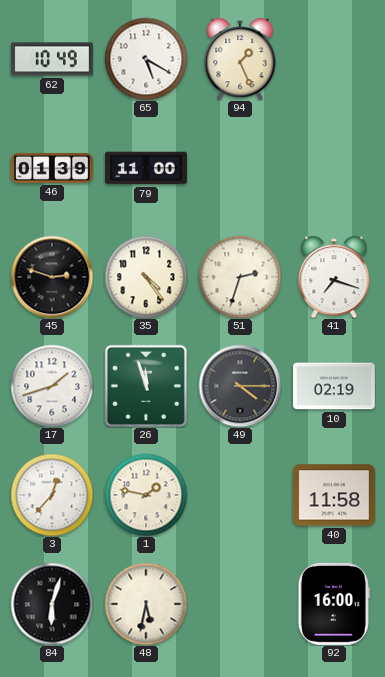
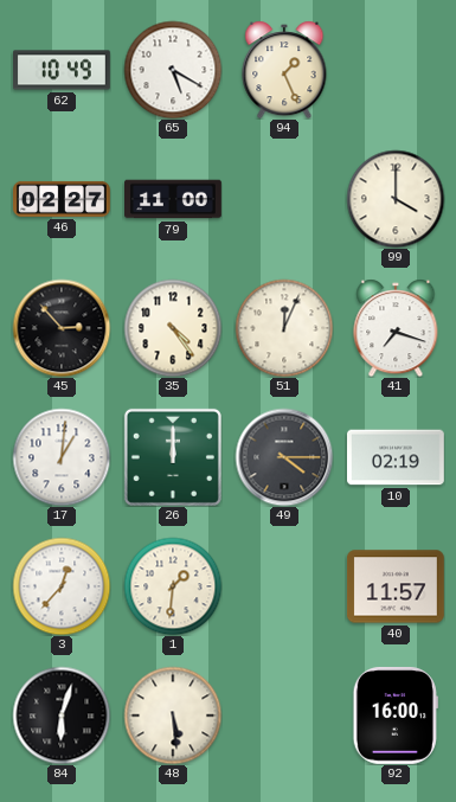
46: 01:39 -> 02:27
99: none -> 4:00
45: 2:48 -> 2:53
51: 2:33 -> 12:04
17: 1:42 -> 1:01
26: 11:57 -> 12:00
1: 1:47 -> 1:31
40: 11:58 -> 11:57
48: 5:32 -> 5:29
